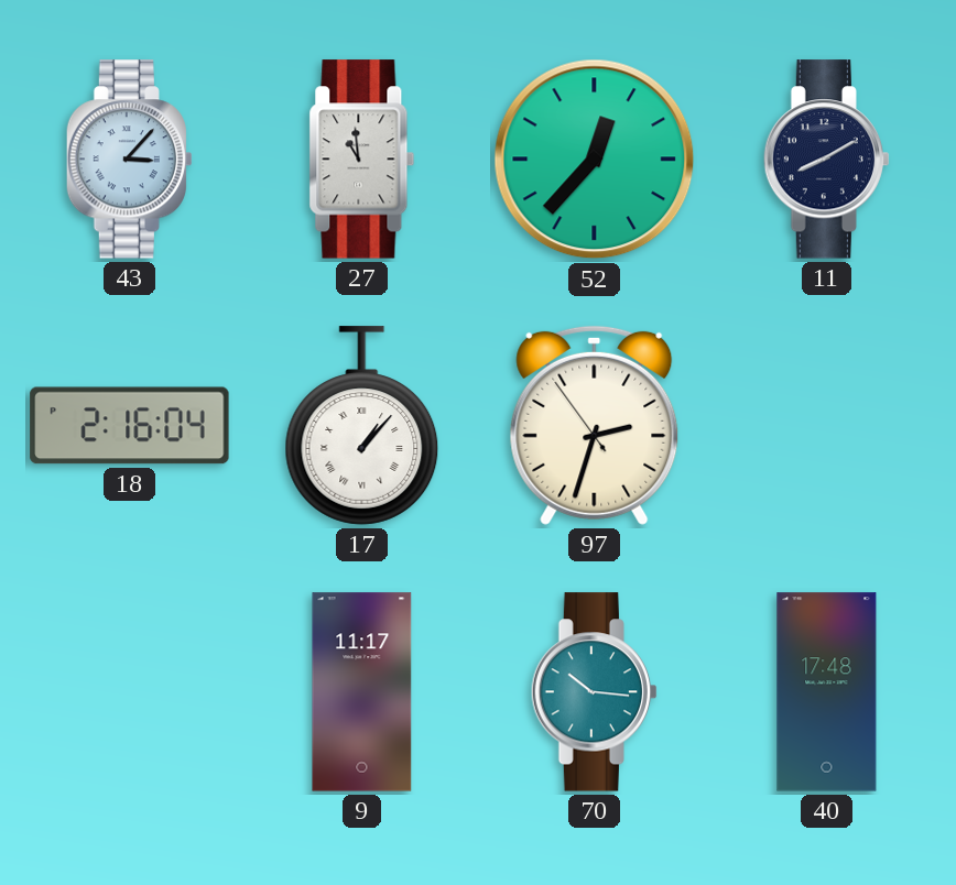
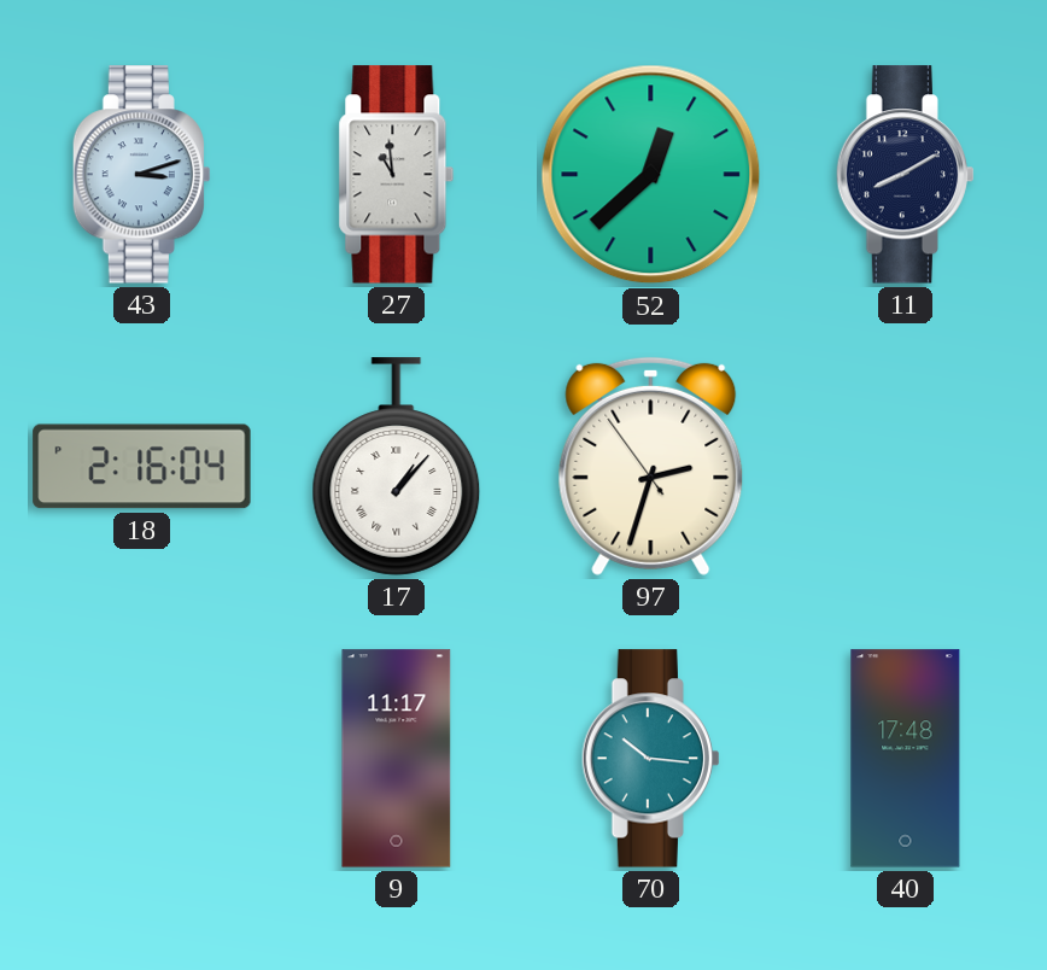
43: 3:07 -> 3:12
52: 12:37 -> 12:38
